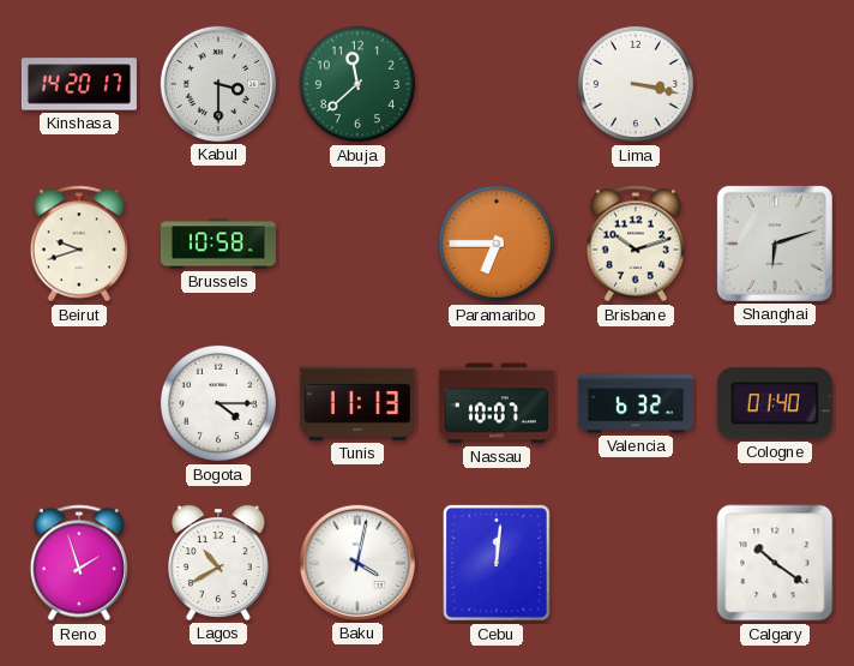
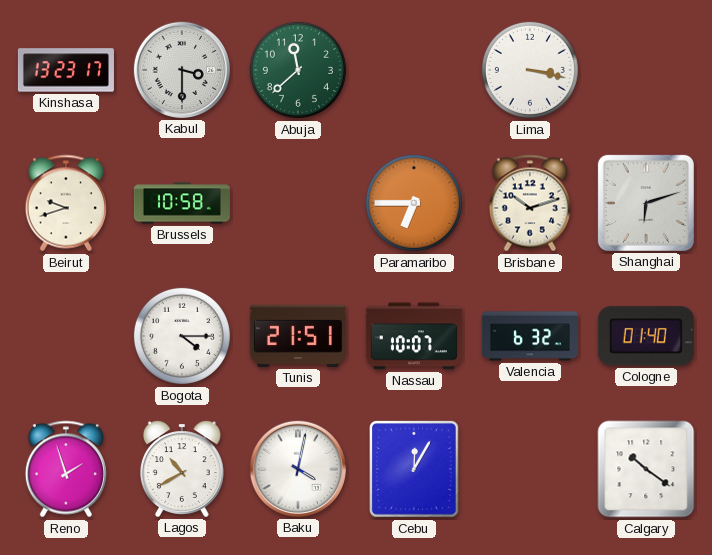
Kinshasa: 14:20 -> 13:23
Tunis: 11:13 -> 21:51
Cebu: 12:01 -> 12:05
